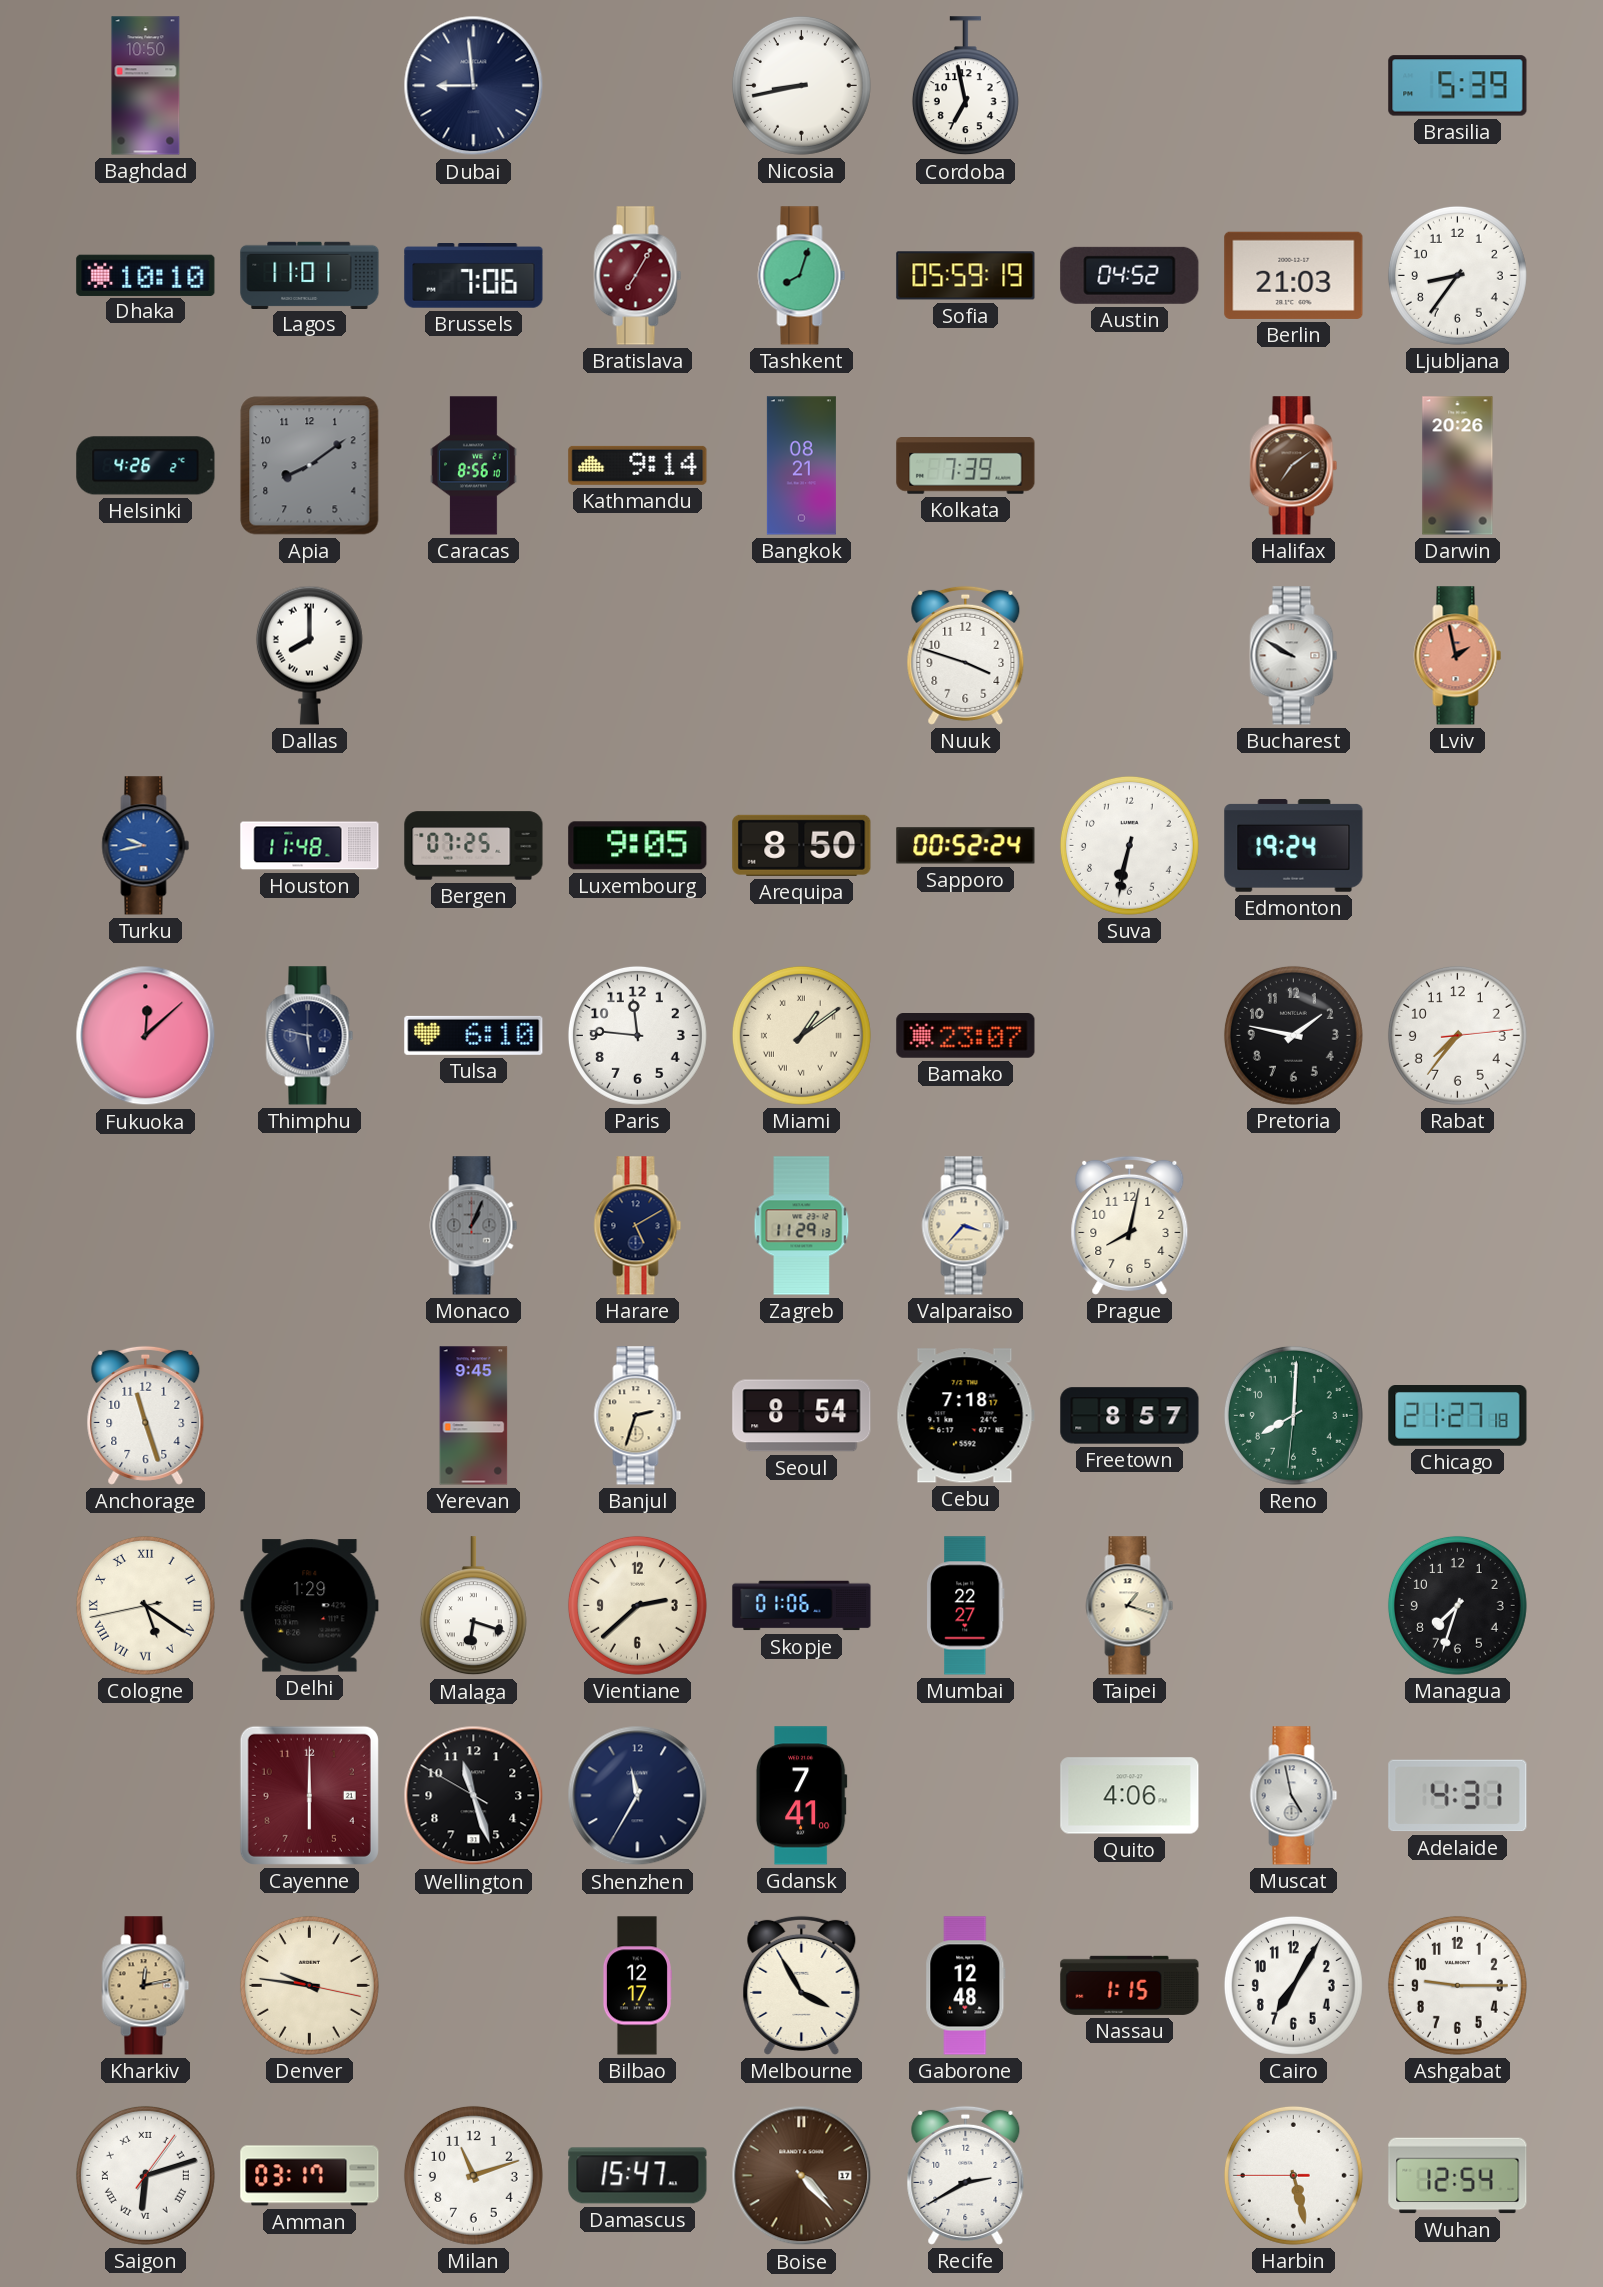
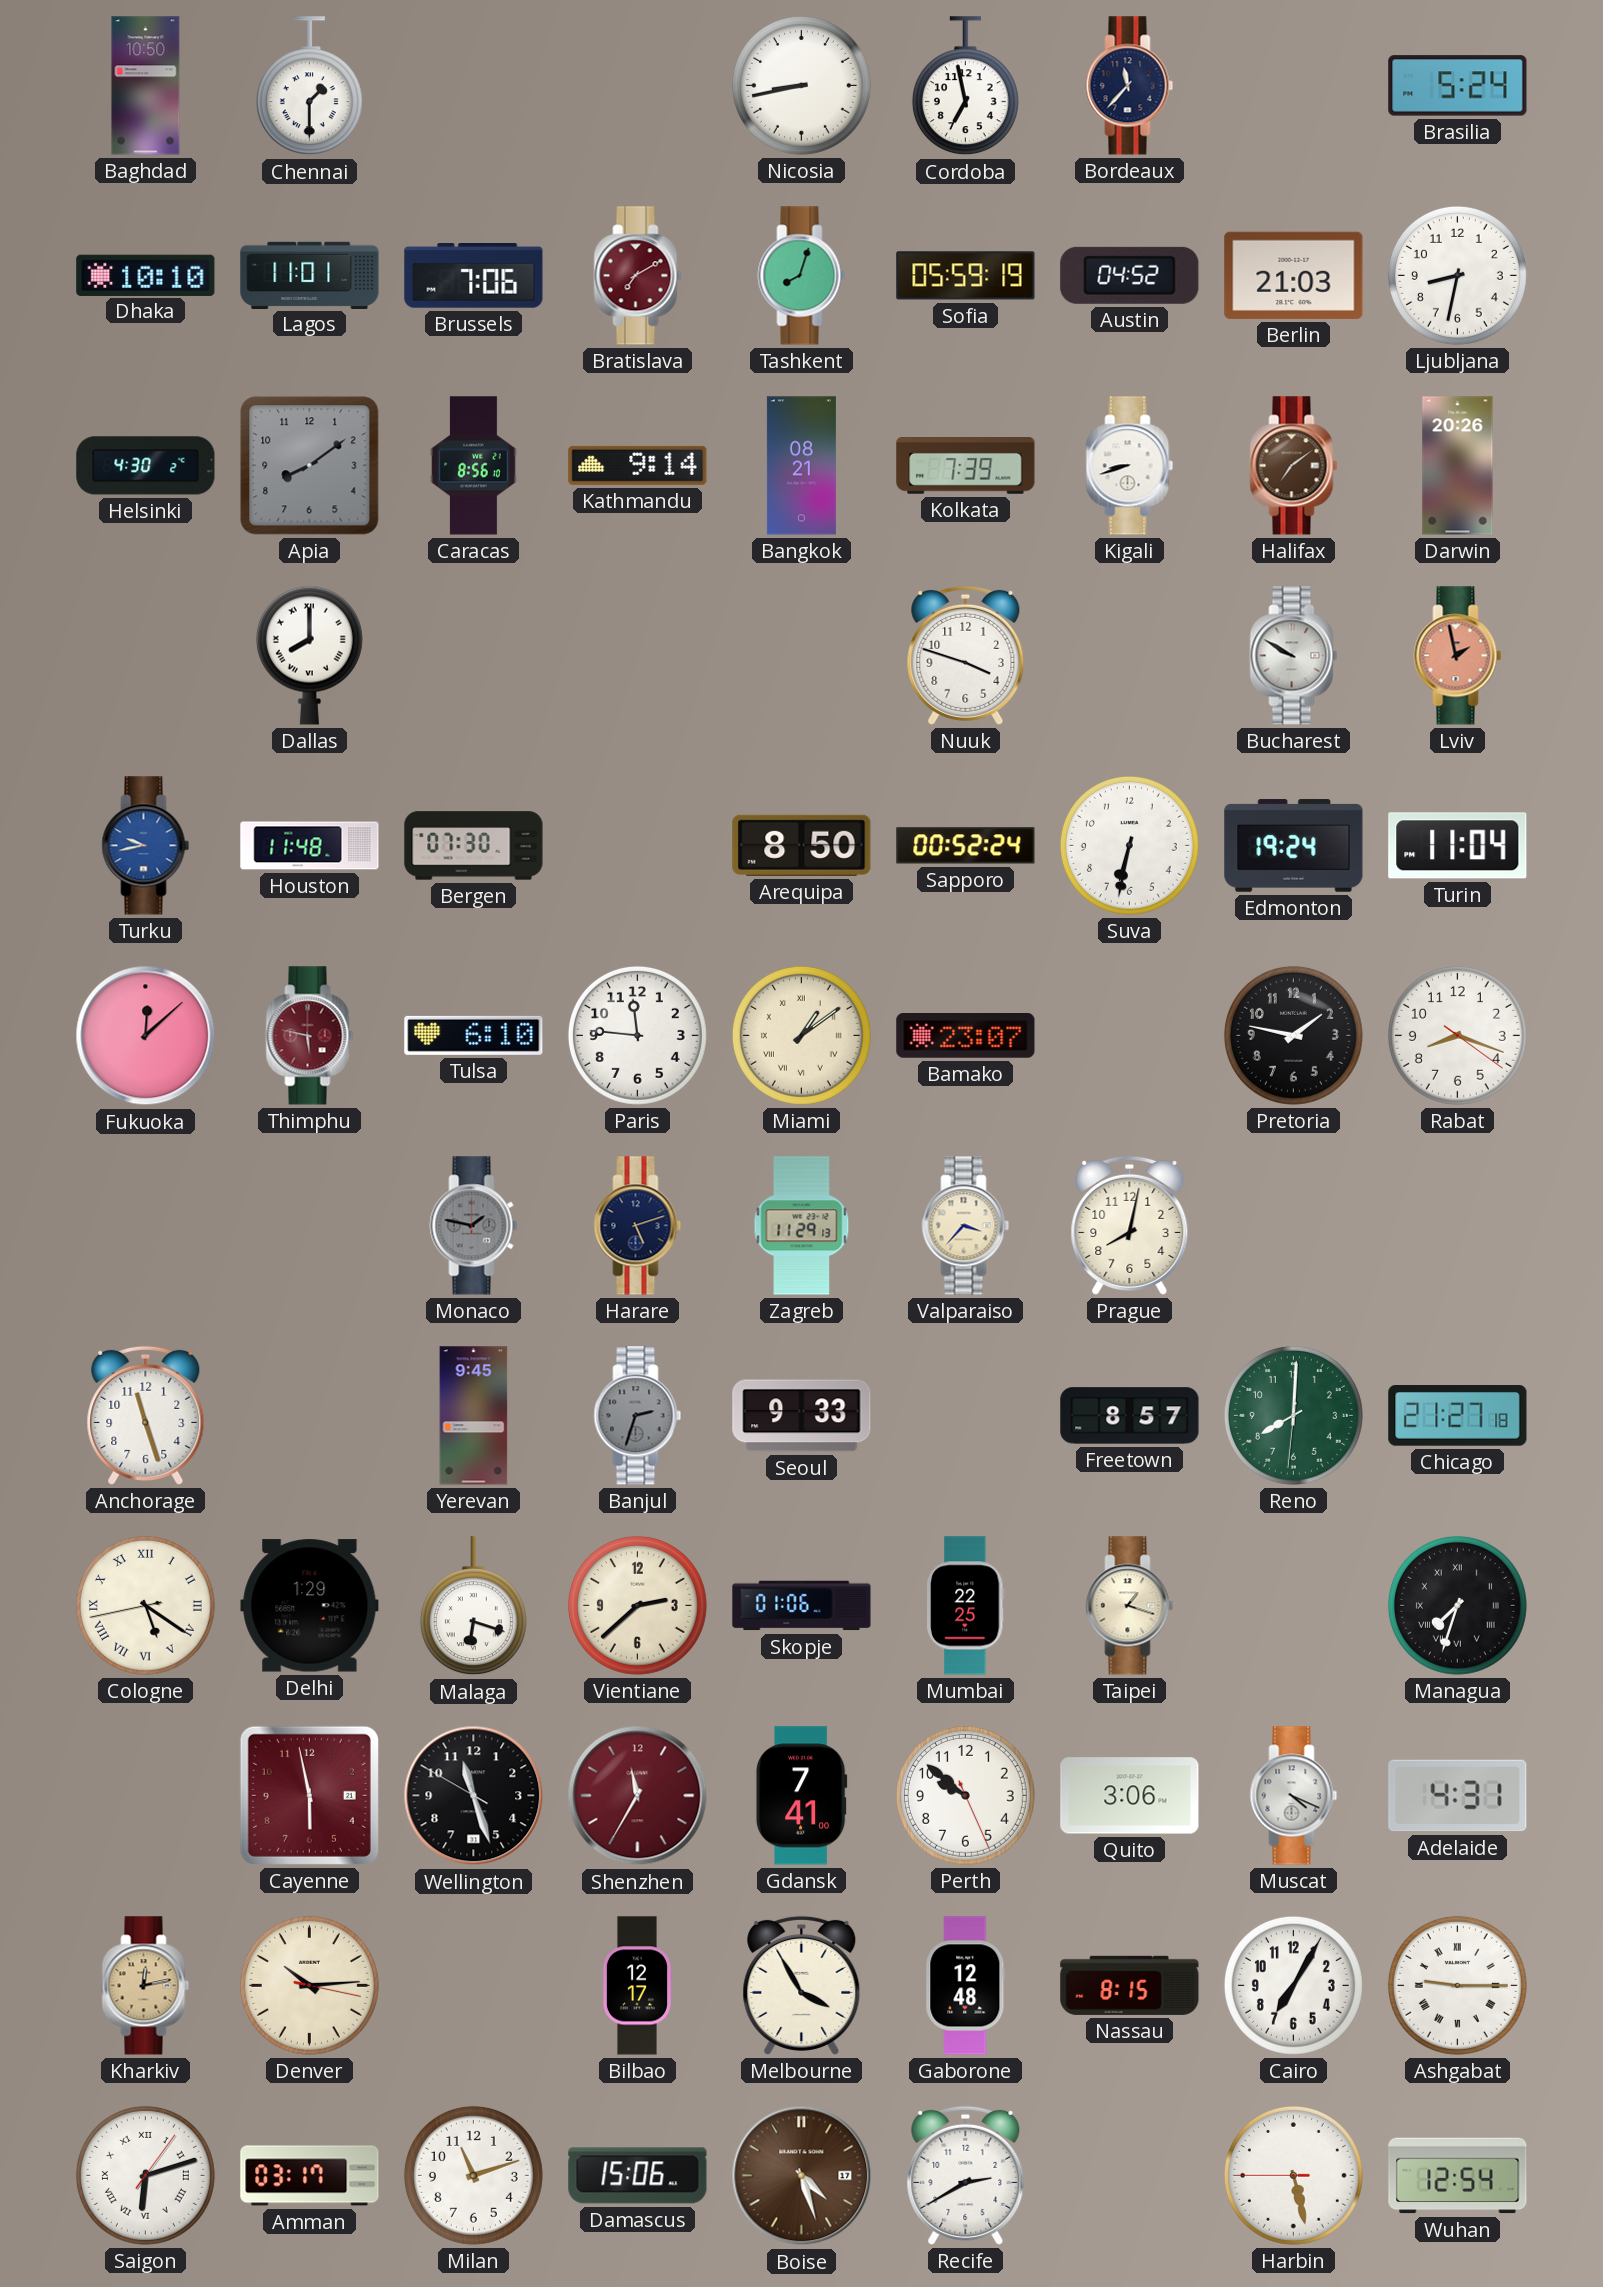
Chennai: none -> 1:30
Dubai: 8:59 -> none
Bordeaux: none -> 11:37
Brasilia: 5:39 -> 5:24
Bratislava: 7:05 -> 7:10
Ljubljana: 8:36 -> 8:32
Helsinki: 4:26 -> 4:30
Kigali: none -> 8:42
Bergen: 07:25 -> 07:30
Luxembourg: 9:05 -> none
Turin: none -> 11:04
Thimphu dial: navy -> burgundy
Rabat: 7:36 -> 8:18
Monaco: 1:04 -> 1:47
Harare: 5:10 -> 5:12
Banjul dial: cream -> grey
Seoul: 8:54 -> 9:33
Cebu: 7:18 -> none
Mumbai: 22:27 -> 22:25
Managua numerals: Arabic -> Roman
Cayenne: 6:00 -> 5:58
Shenzhen dial: navy -> burgundy
Perth: none -> 9:51
Quito: 4:06 -> 3:06
Muscat: 4:58 -> 4:19
Denver: 9:46 -> 10:14
Nassau: 1:15 -> 8:15
Ashgabat numerals: Arabic -> Roman
Damascus: 15:47 -> 15:06
Boise: 4:23 -> 4:27
